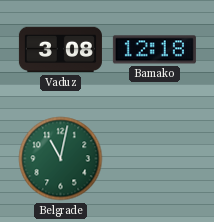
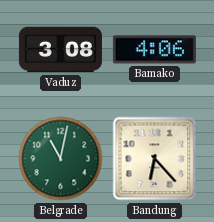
Bamako: 12:18 -> 4:06
Bandung: none -> 6:23
